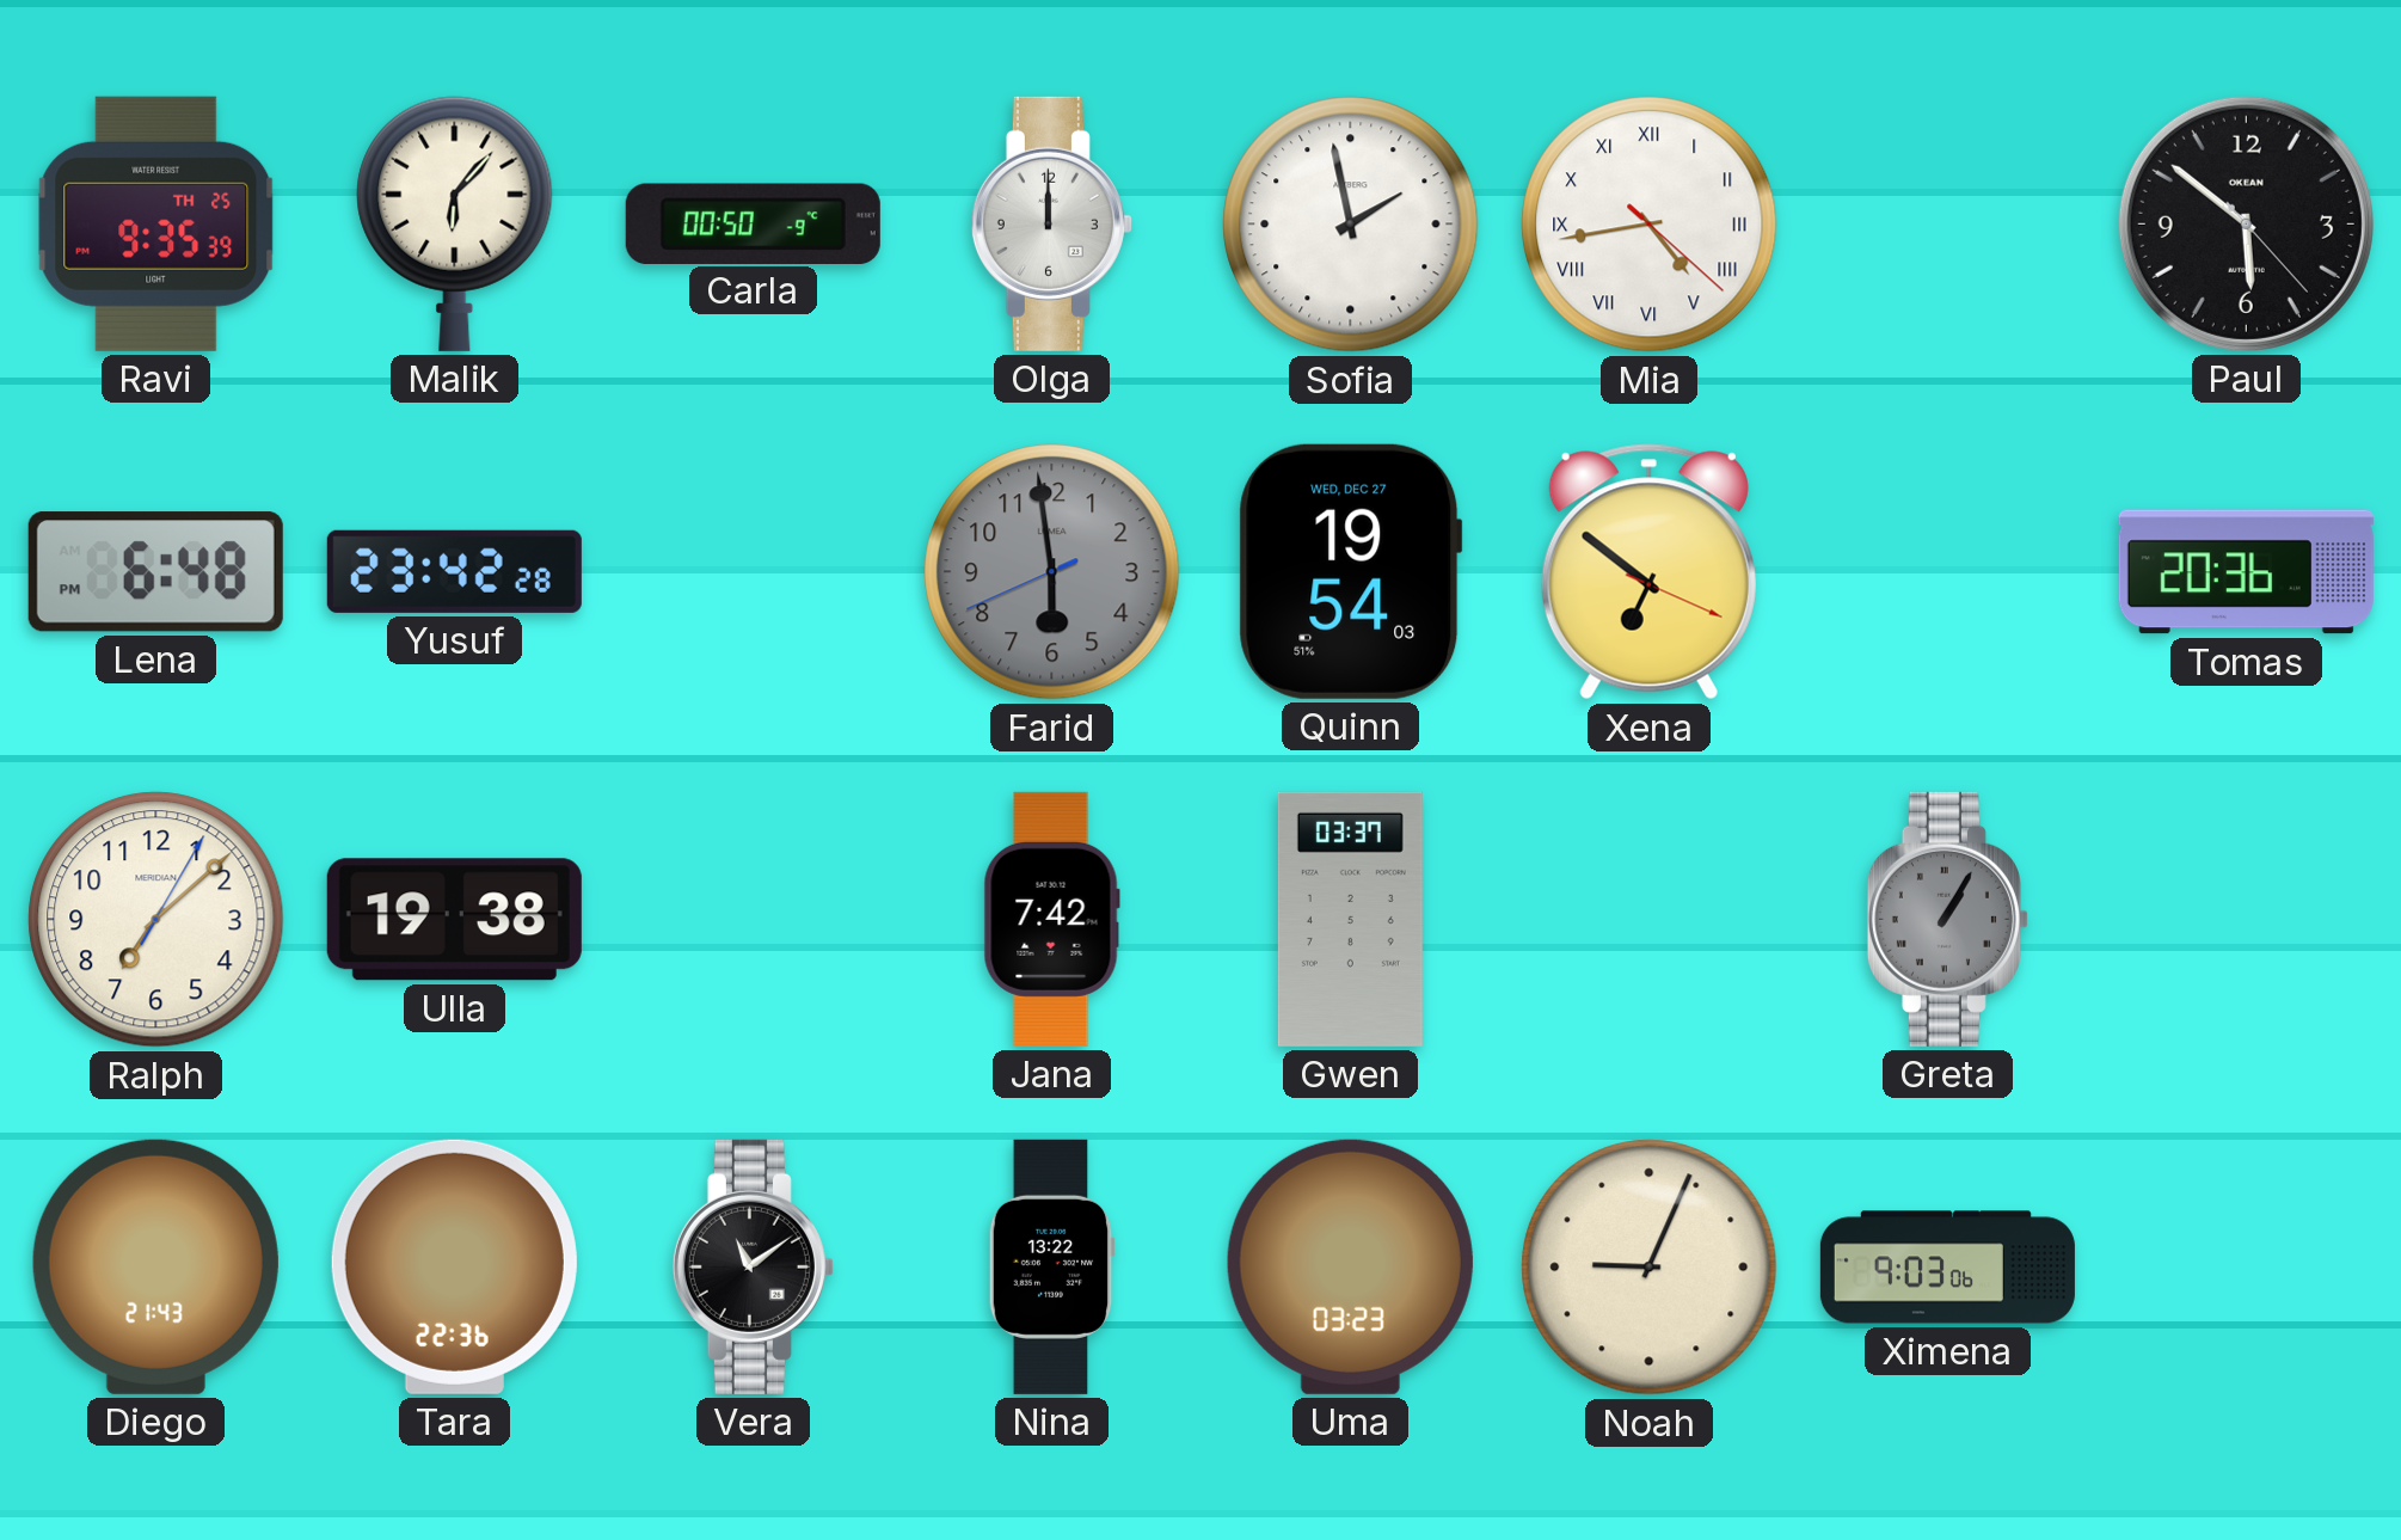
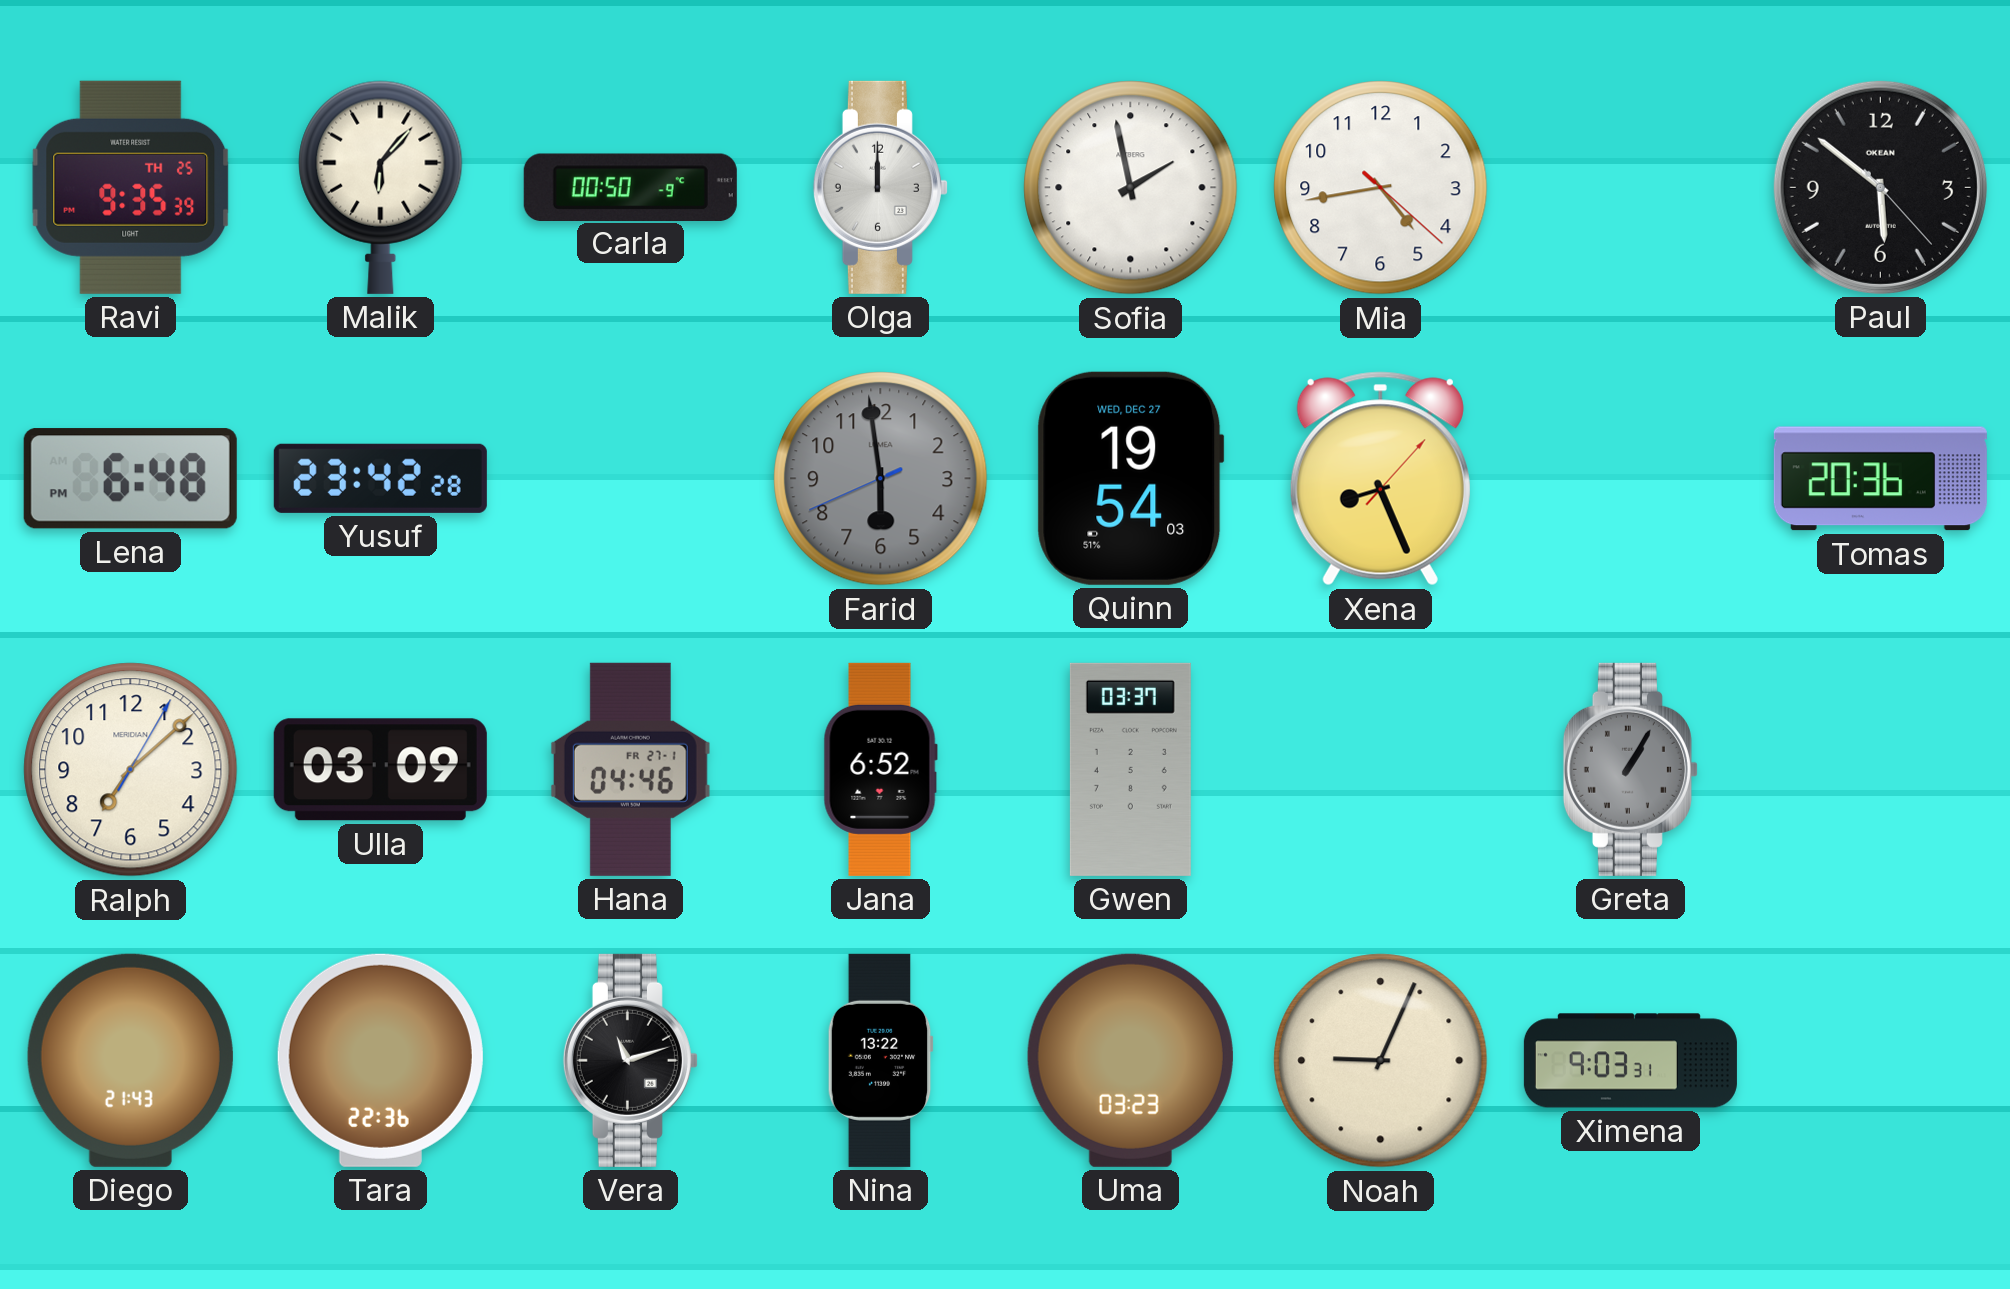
Mia numerals: Roman -> Arabic
Xena: 6:51 -> 8:26
Ulla: 19:38 -> 03:09
Hana: none -> 04:46
Jana: 7:42 -> 6:52
Vera: 11:09 -> 11:12
Ximena: 9:03:06 -> 9:03:31
